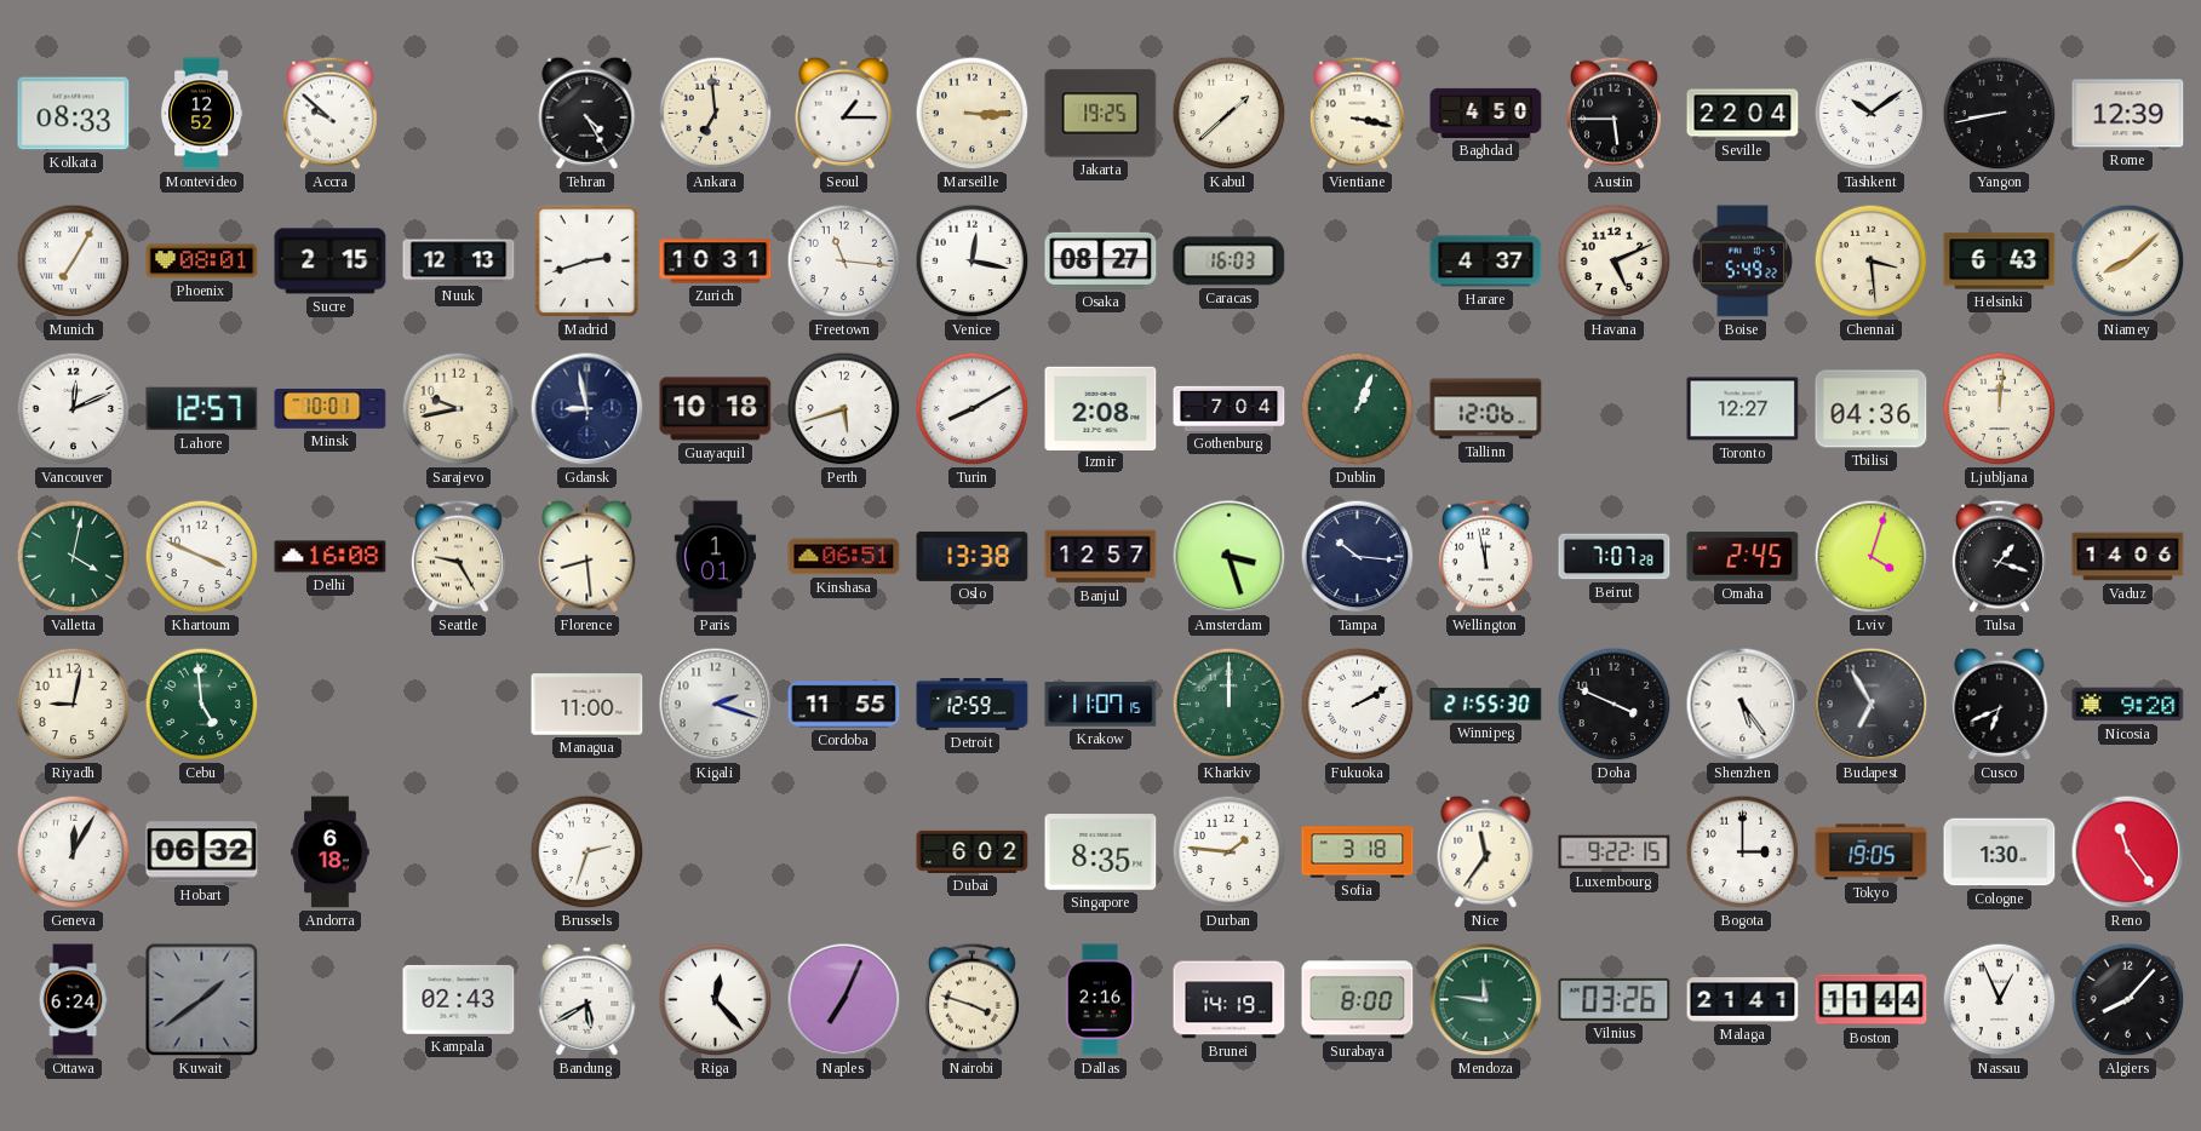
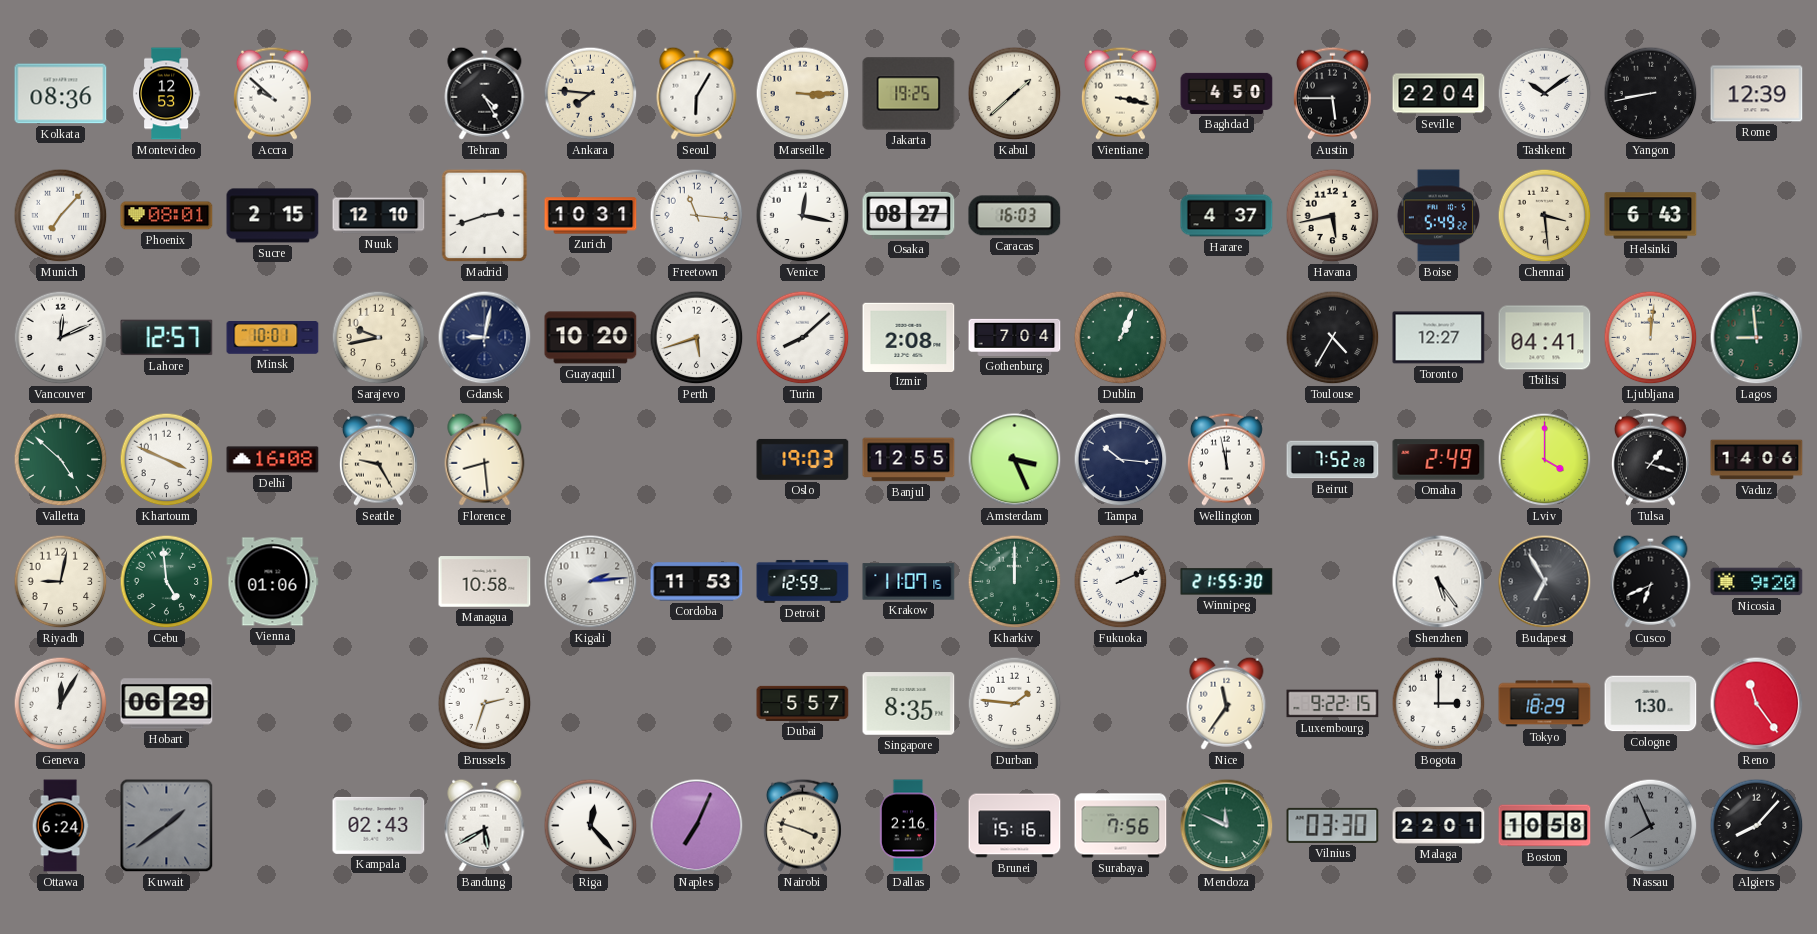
Kolkata: 08:33 -> 08:36
Montevideo: 12:52 -> 12:53
Ankara: 6:59 -> 7:46
Seoul: 1:15 -> 6:05
Munich: 7:05 -> 7:07
Nuuk: 12:13 -> 12:10
Havana: 5:11 -> 5:43
Niamey: 8:08 -> none
Gdansk: 8:58 -> 9:02
Guayaquil: 10:18 -> 10:20
Turin: 8:10 -> 8:08
Tallinn: 12:06 -> none
Toulouse: none -> 4:35
Tbilisi: 04:36 -> 04:41
Lagos: none -> 8:59
Valletta: 4:02 -> 4:52
Paris: 1:01 -> none
Kinshasa: 06:51 -> none
Oslo: 13:38 -> 19:03
Banjul: 12:57 -> 12:55
Amsterdam: 3:27 -> 3:26
Beirut: 7:07 -> 7:52
Omaha: 2:45 -> 2:49
Lviv: 4:03 -> 4:00
Vienna: none -> 01:06
Managua: 11:00 -> 10:58
Kigali: 2:18 -> 2:14
Cordoba: 11:55 -> 11:53
Fukuoka: 2:10 -> 2:11
Doha: 3:49 -> none
Hobart: 06:32 -> 06:29
Andorra: 6:18 -> none
Dubai: 6:02 -> 5:57
Sofia: 3:18 -> none
Tokyo: 19:05 -> 18:29
Brunei: 14:19 -> 15:16
Surabaya: 8:00 -> 7:56
Mendoza: 11:46 -> 11:49
Vilnius: 03:26 -> 03:30
Malaga: 21:41 -> 22:01
Boston: 11:44 -> 10:58
Nassau: 12:56 -> 7:56
Nassau dial: white -> grey
